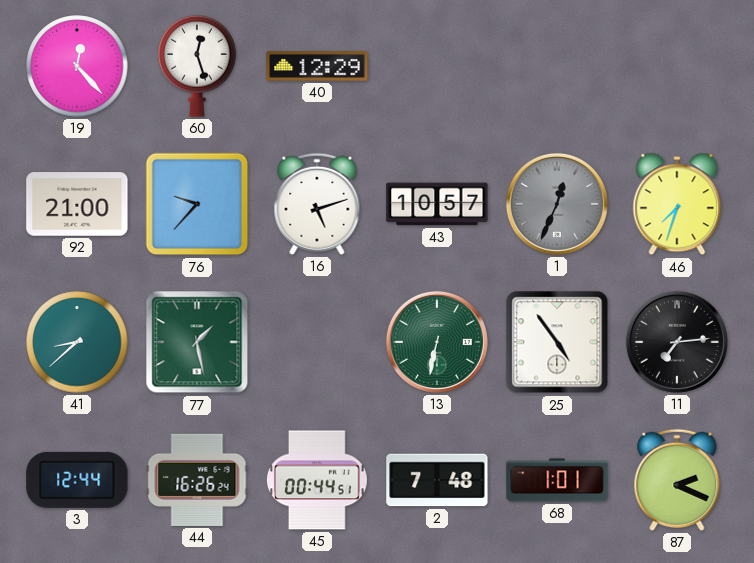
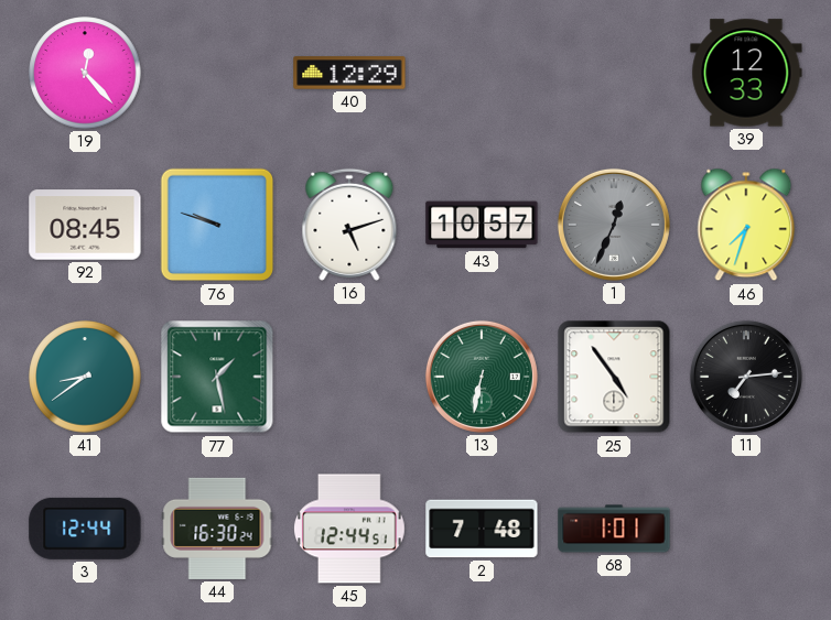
60: 12:27 -> none
39: none -> 12:33
92: 21:00 -> 08:45
76: 9:37 -> 9:48
41: 8:38 -> 8:39
44: 16:26 -> 16:30
45: 00:44 -> 12:44
87: 2:19 -> none
